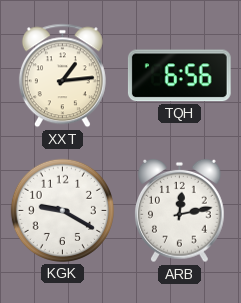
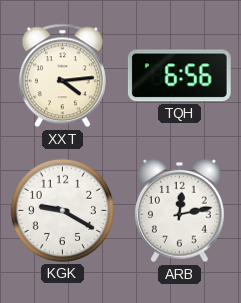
XXT: 1:14 -> 4:14
